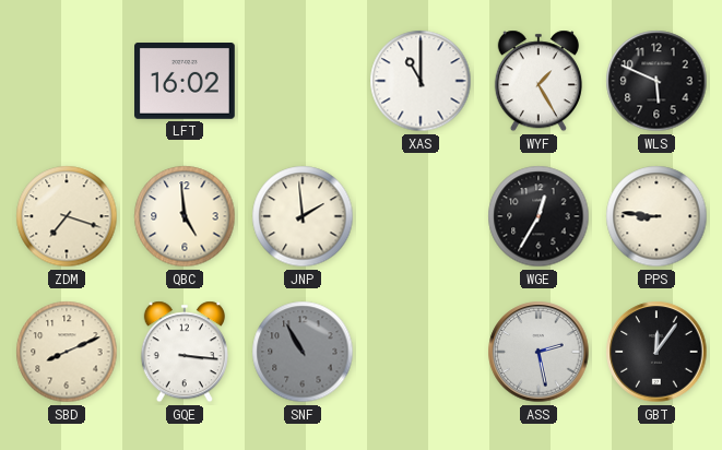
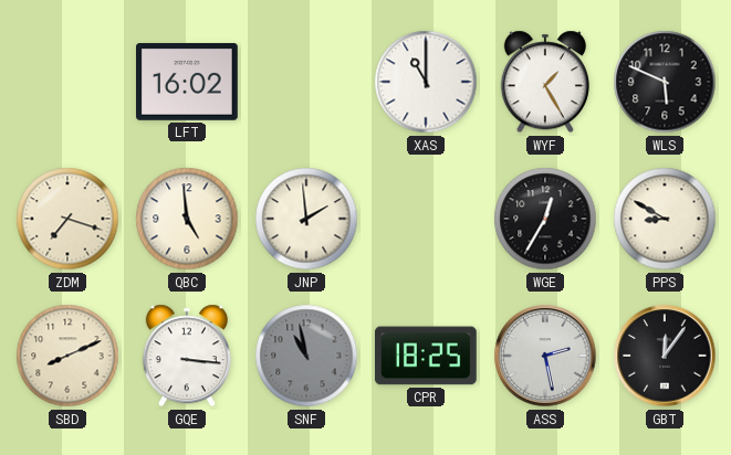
PPS: 8:46 -> 8:50
SNF: 10:55 -> 10:58
CPR: none -> 18:25
